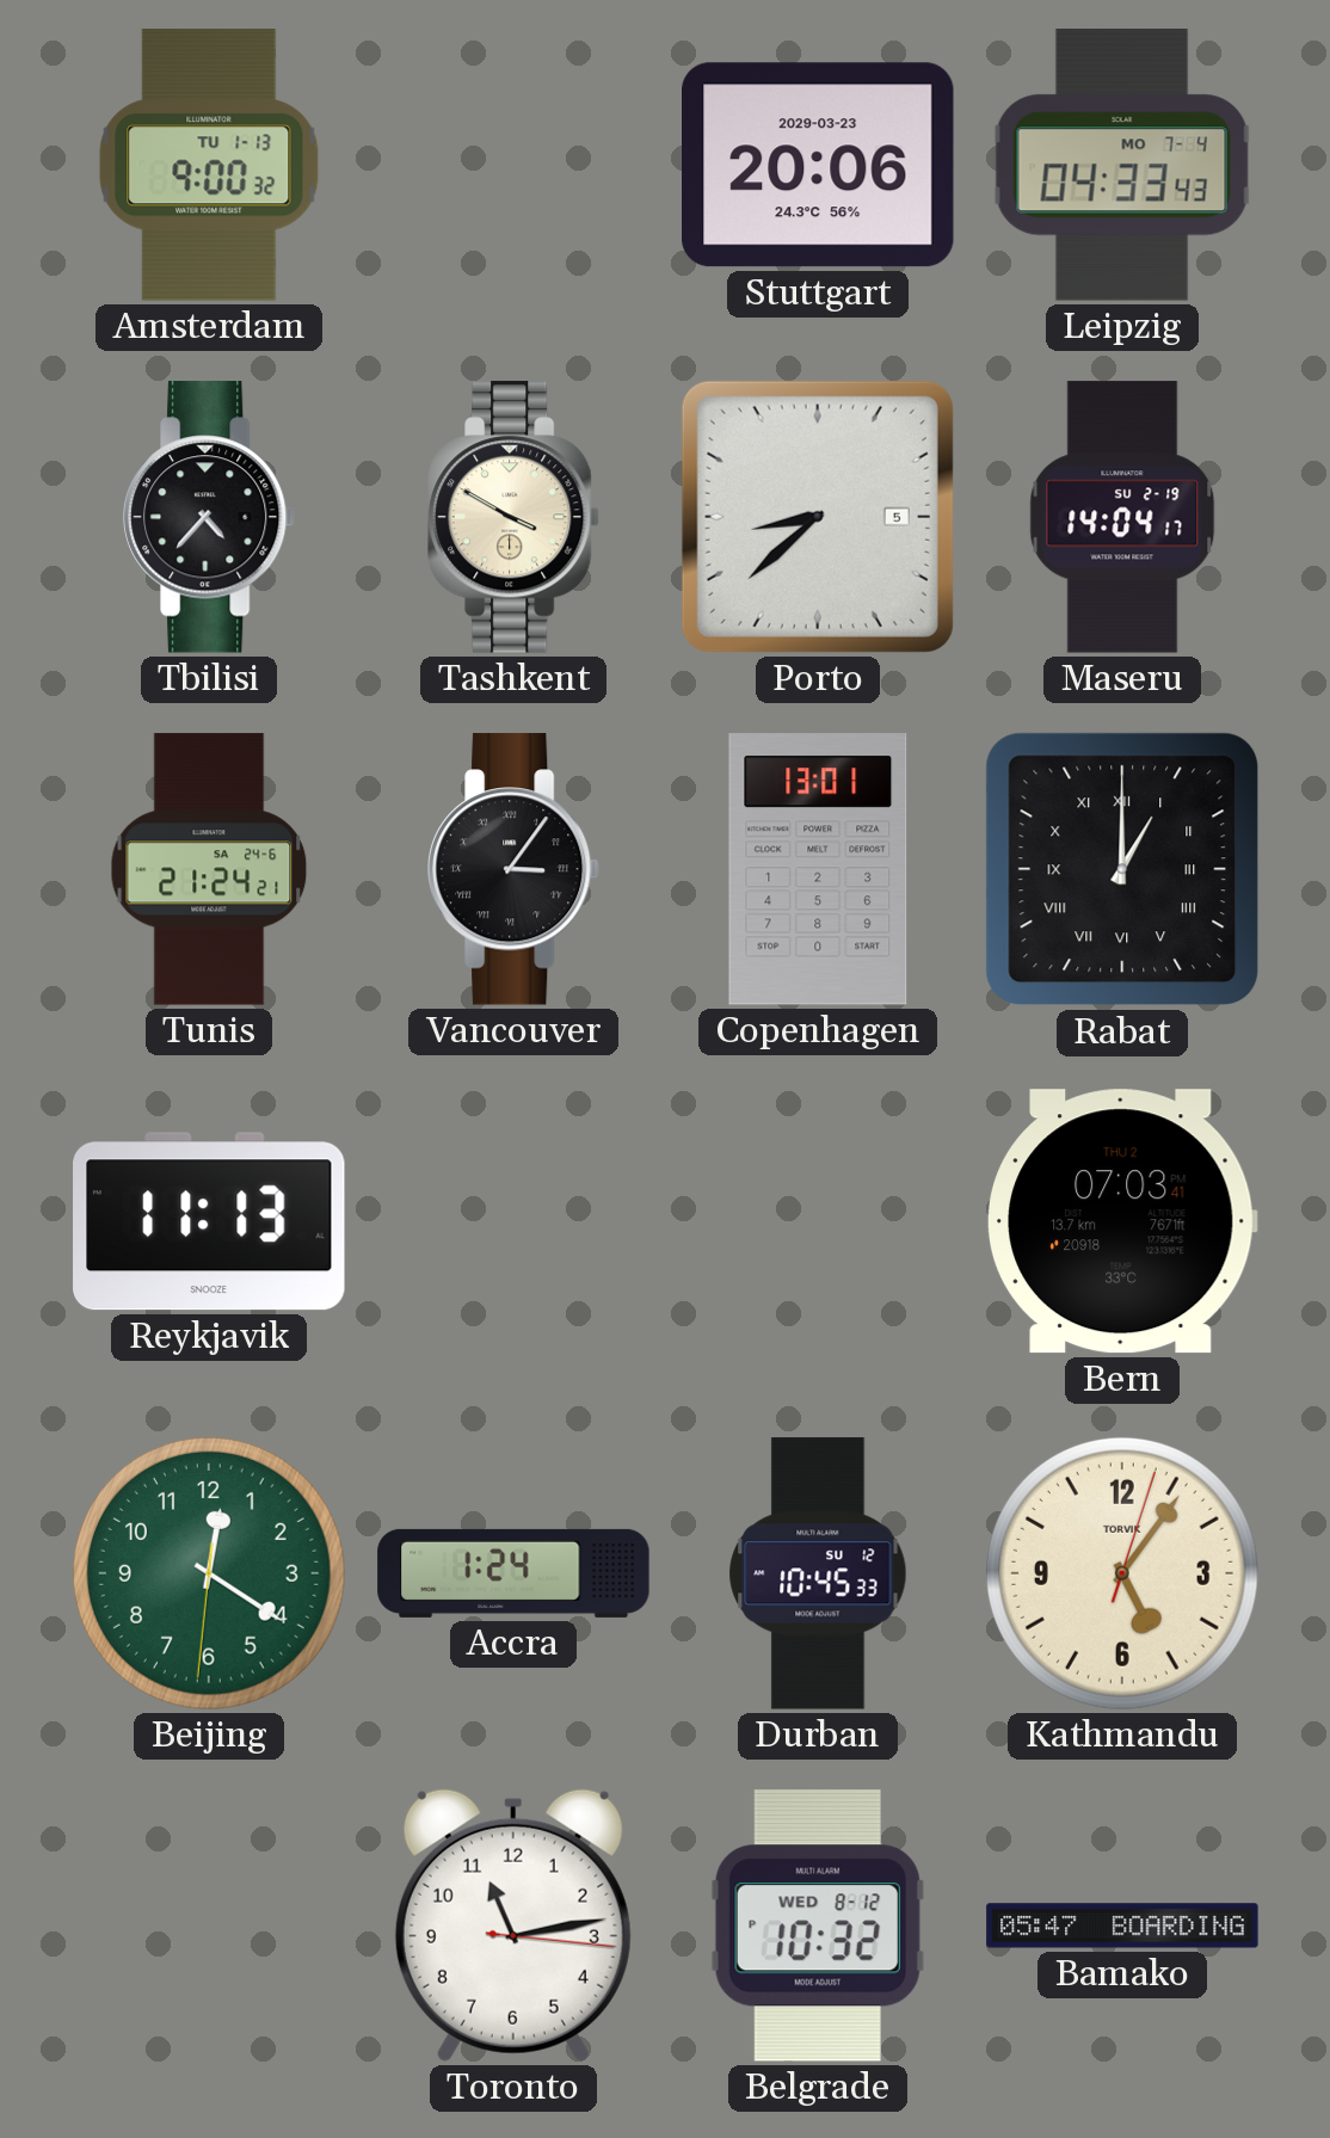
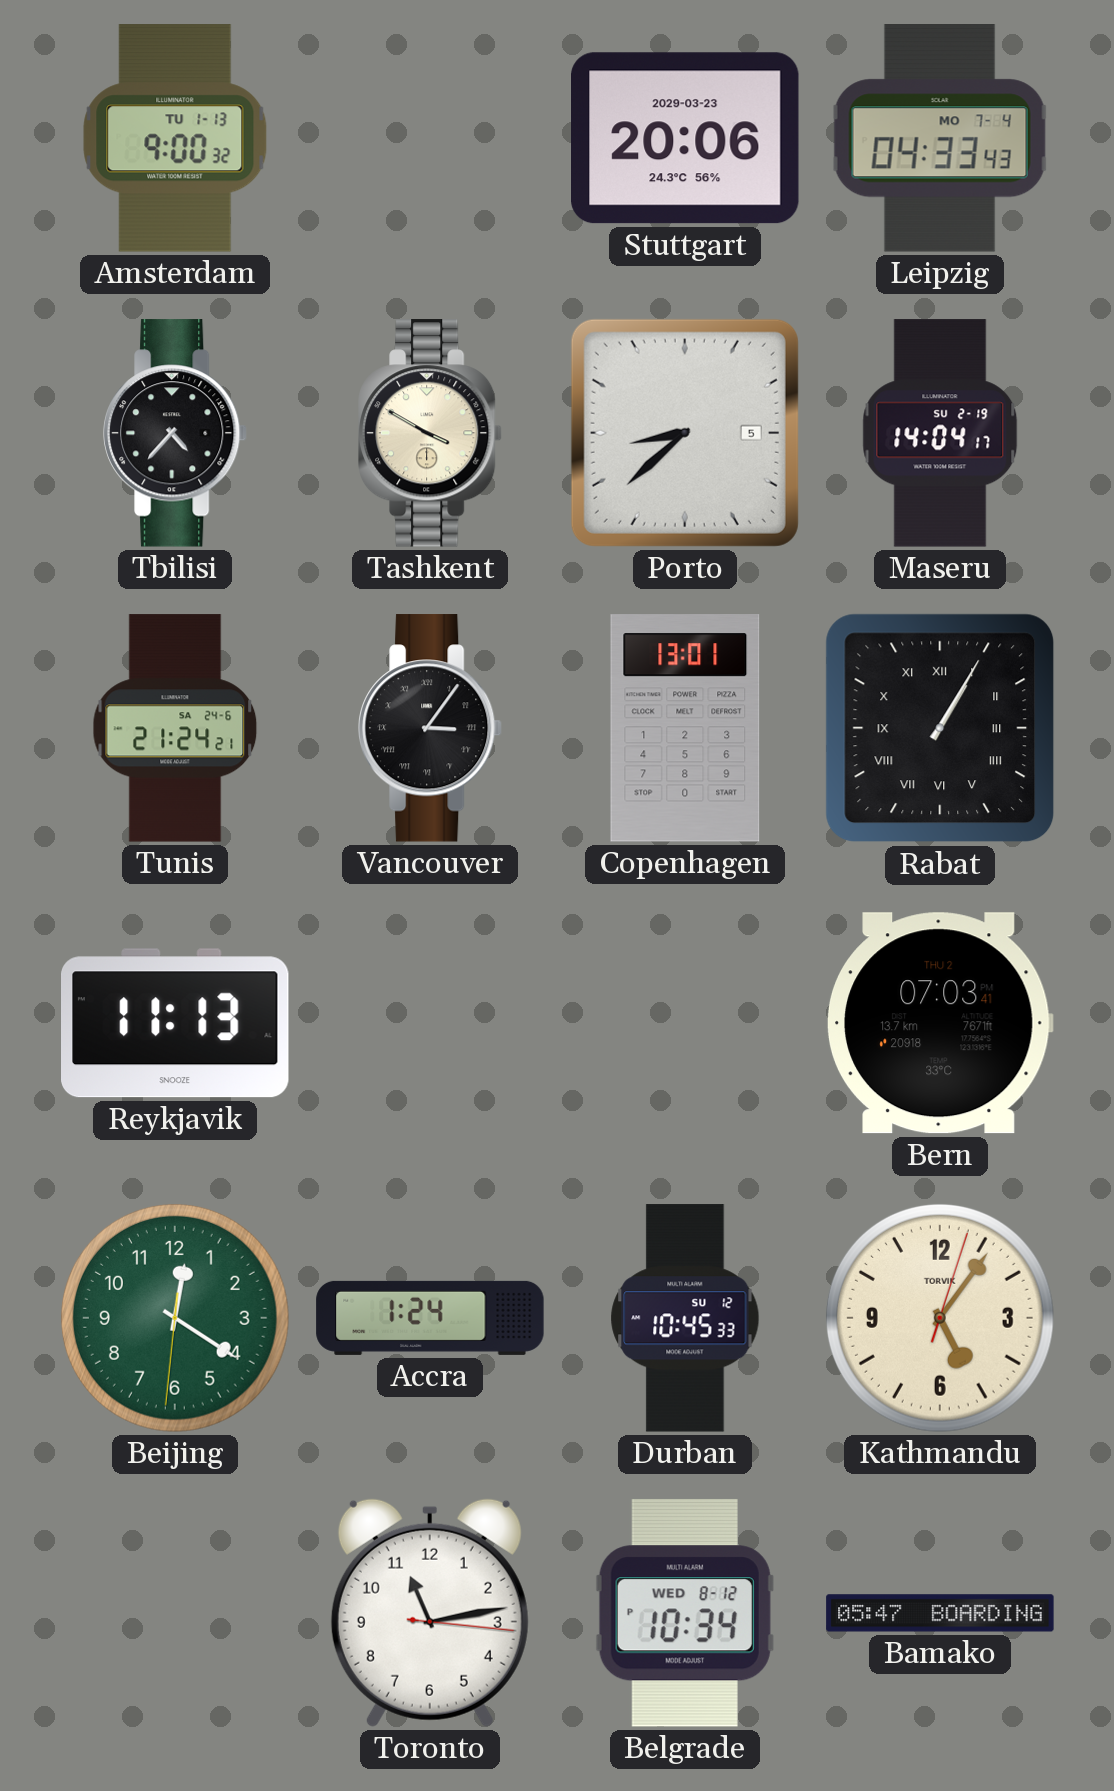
Rabat: 1:00 -> 1:05
Belgrade: 10:32 -> 10:34
